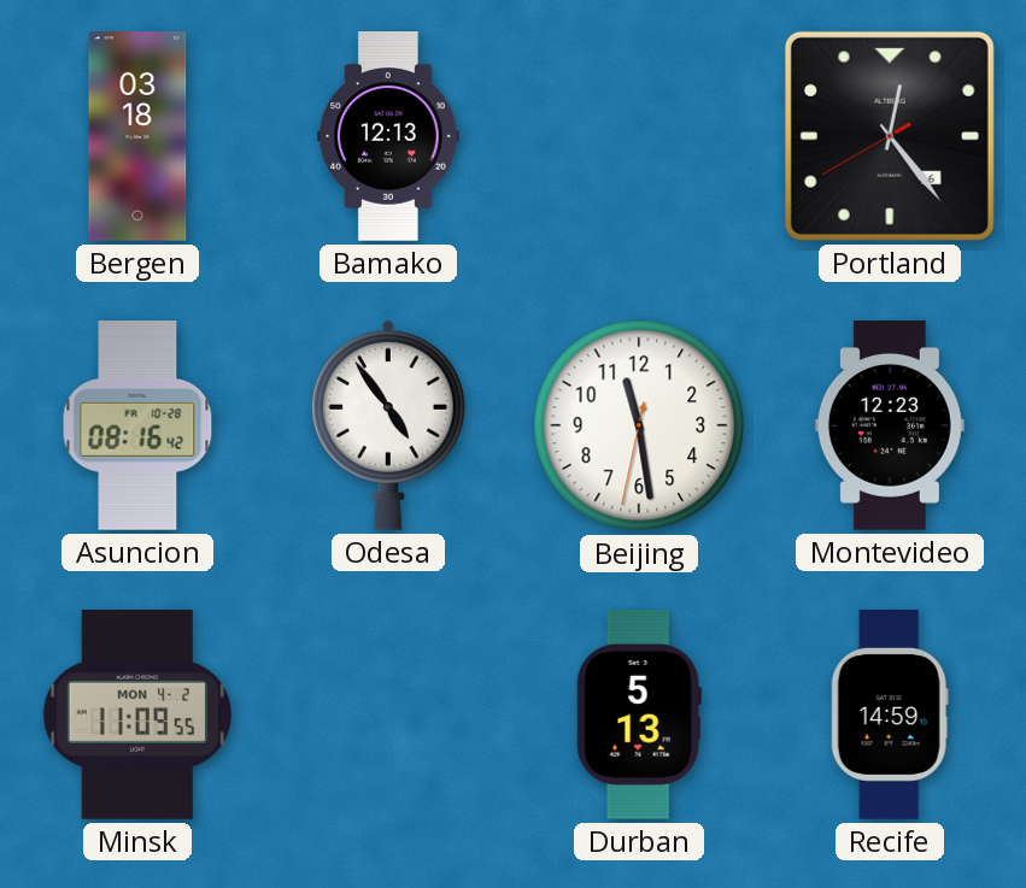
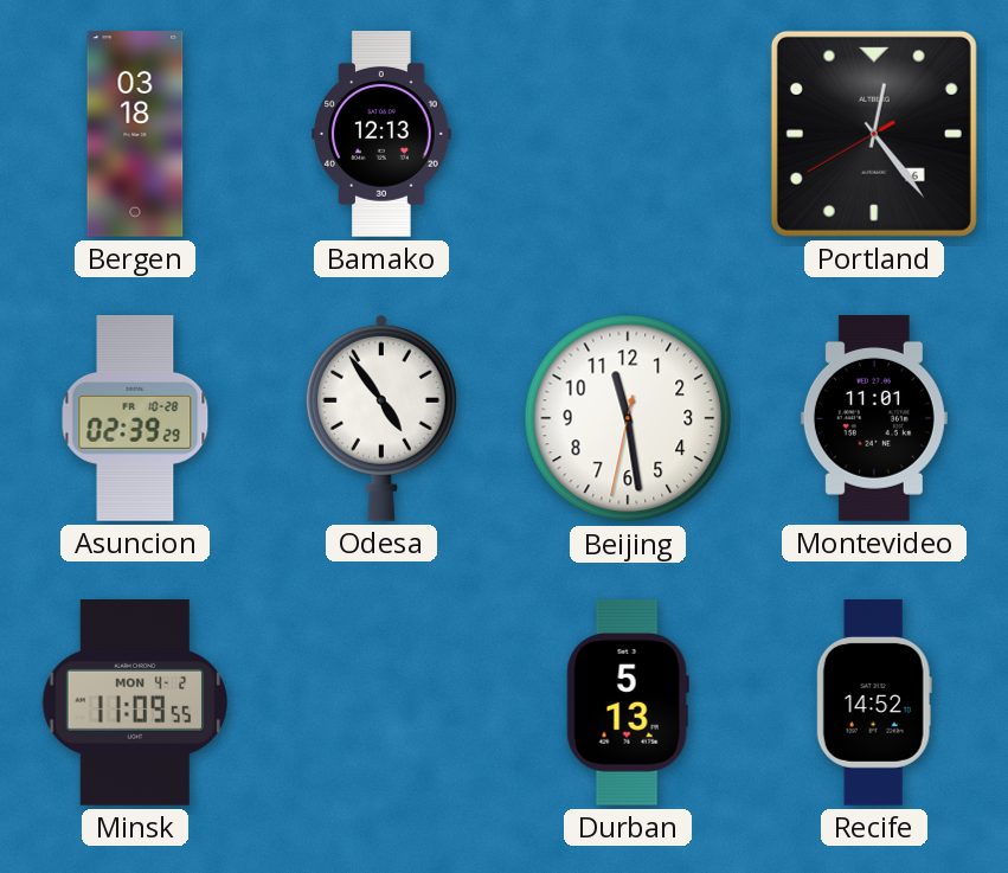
Asuncion: 08:16 -> 02:39
Montevideo: 12:23 -> 11:01
Recife: 14:59 -> 14:52
